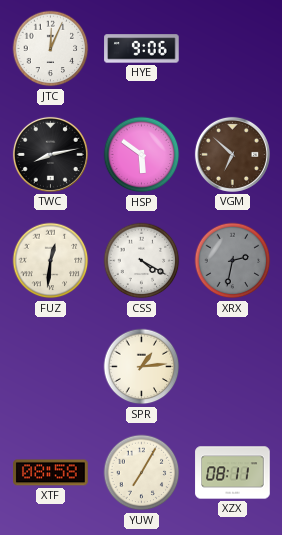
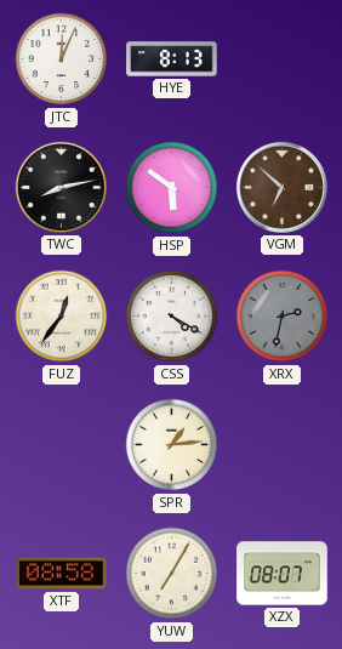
HYE: 9:06 -> 8:13
FUZ: 12:31 -> 12:36
XZX: 08:11 -> 08:07
